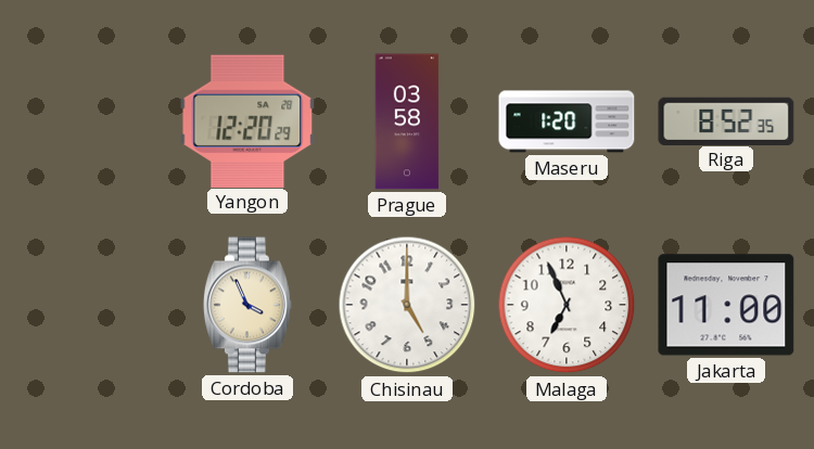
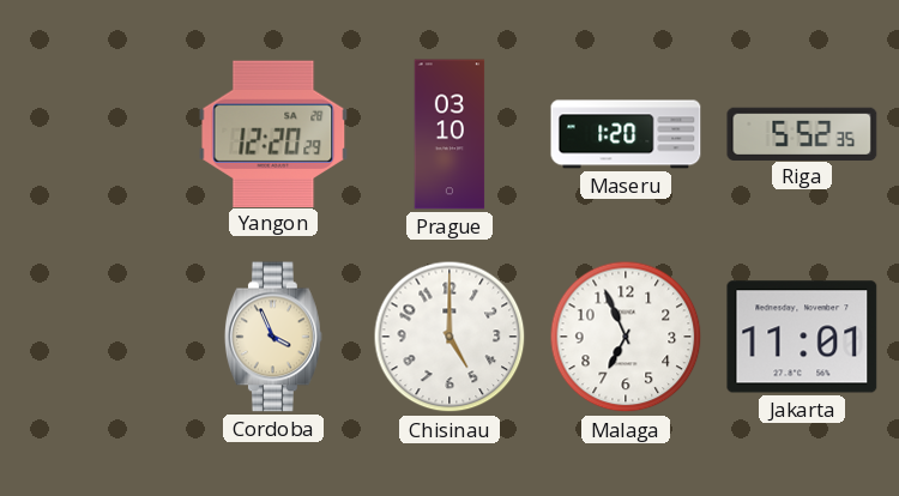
Prague: 03:58 -> 03:10
Riga: 8:52 -> 5:52
Jakarta: 11:00 -> 11:01
